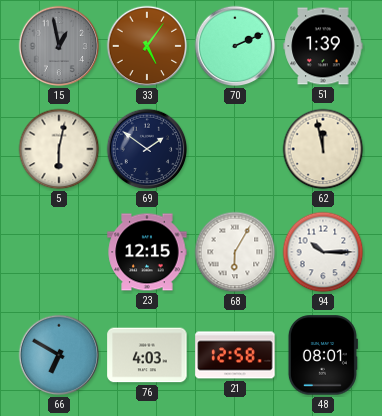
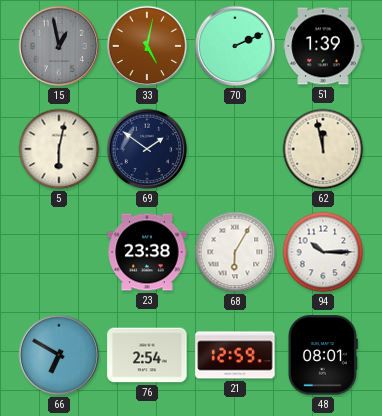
33: 5:06 -> 5:02
23: 12:15 -> 23:38
76: 4:03 -> 2:54
21: 12:58 -> 12:59
